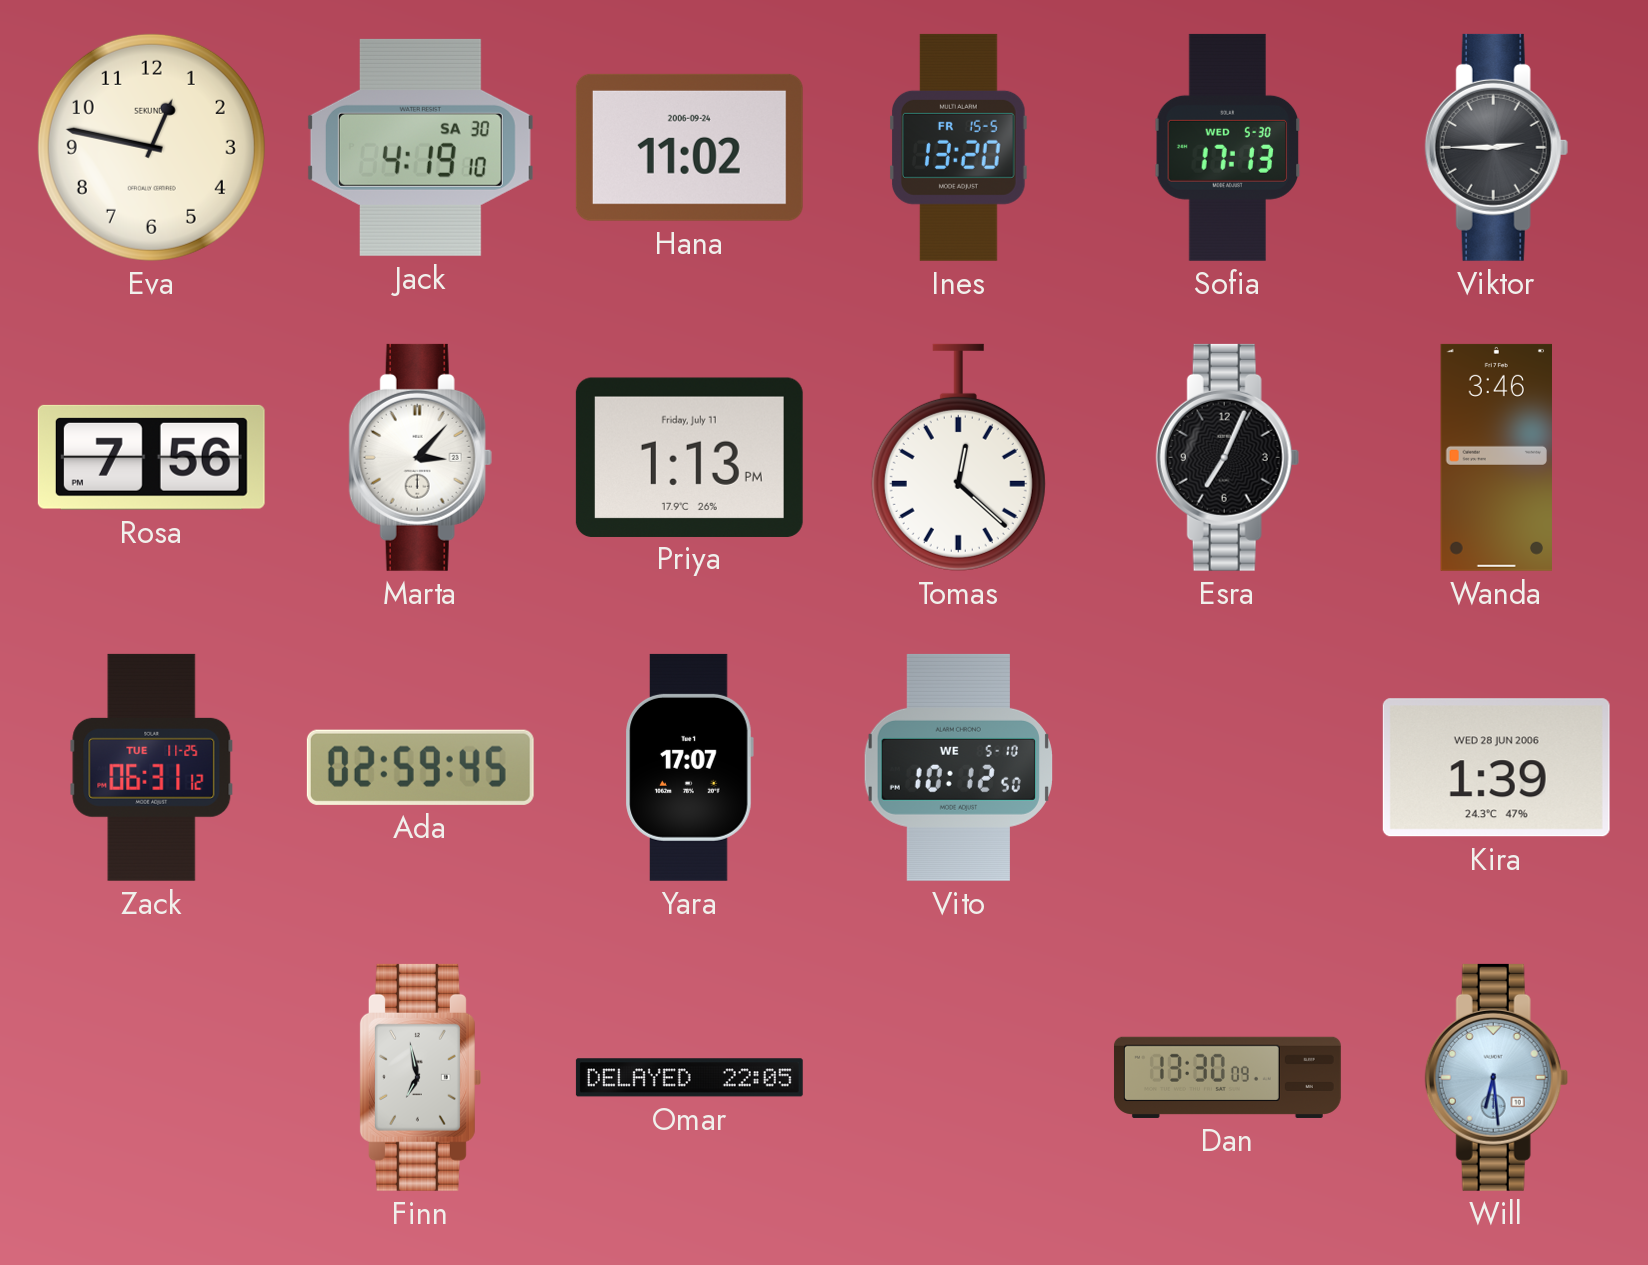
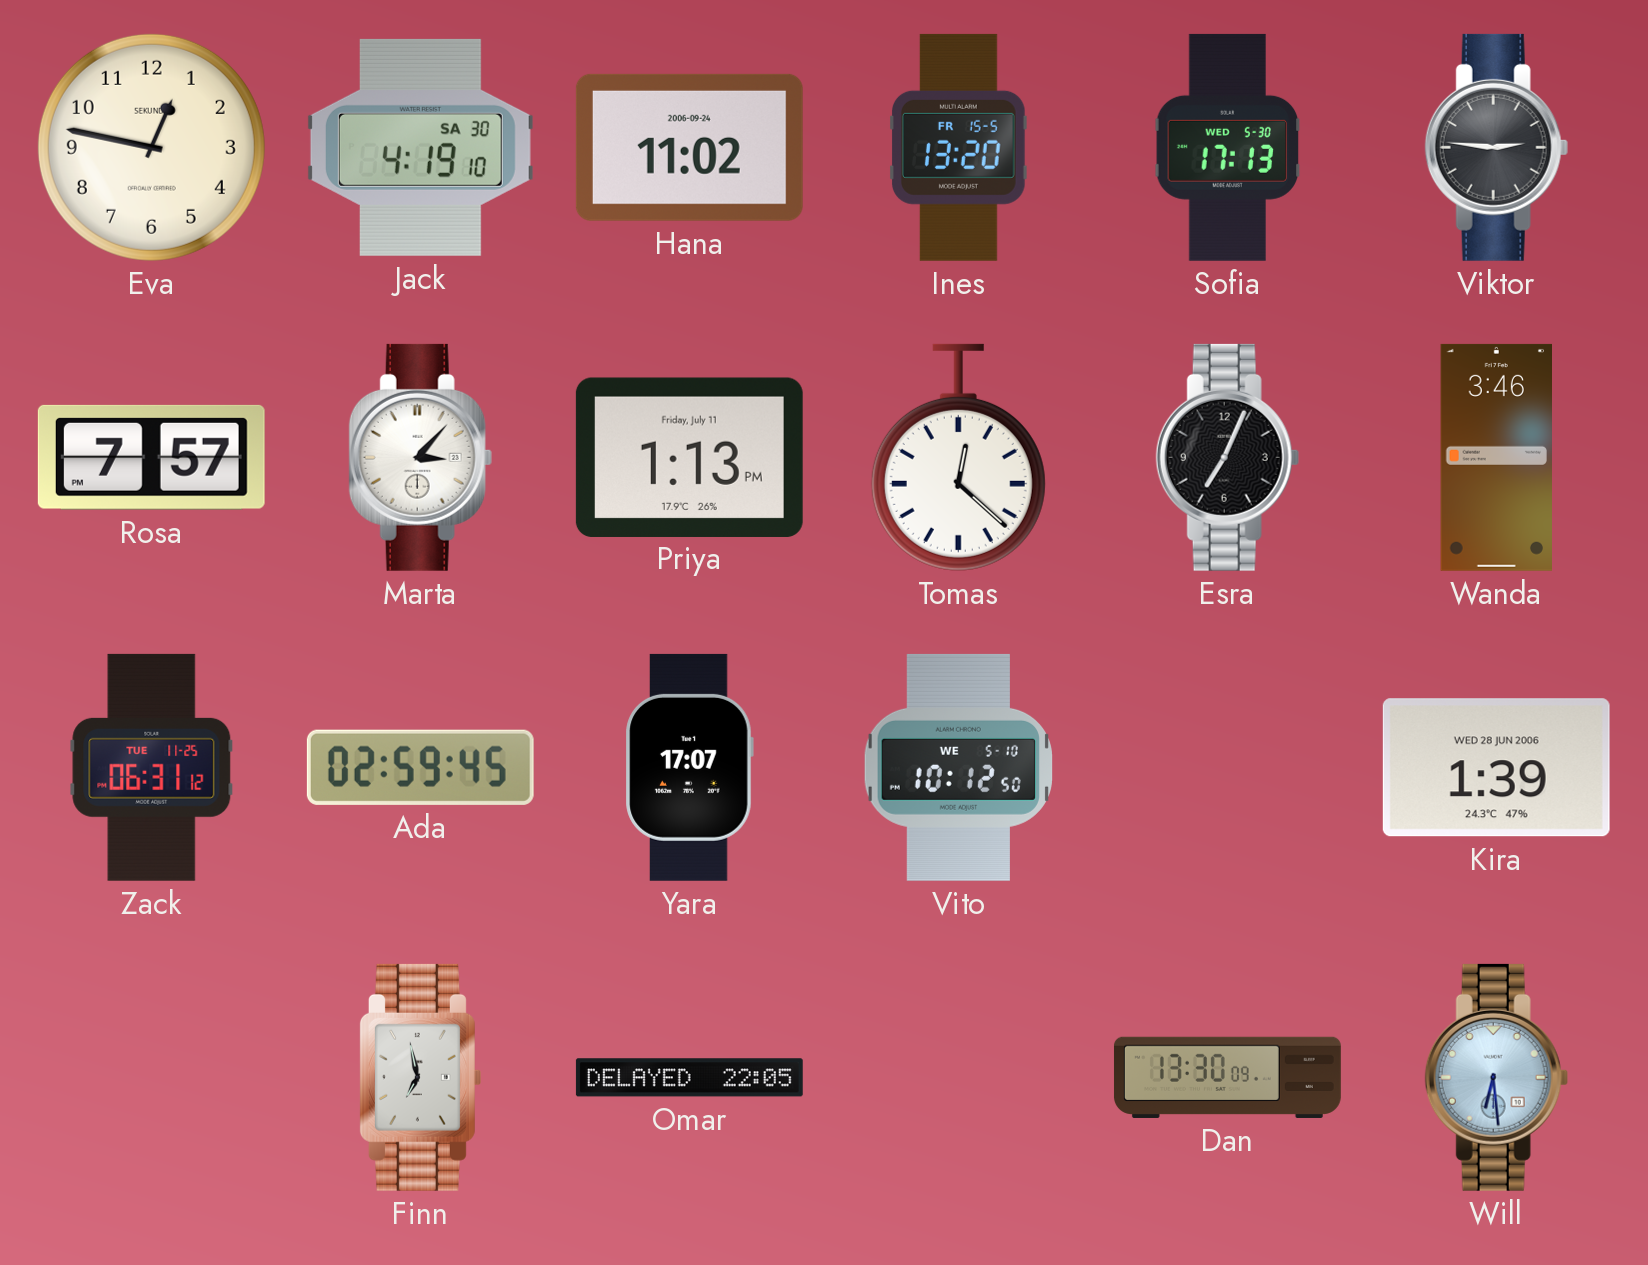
Viktor: 2:45 -> 2:46
Rosa: 7:56 -> 7:57
